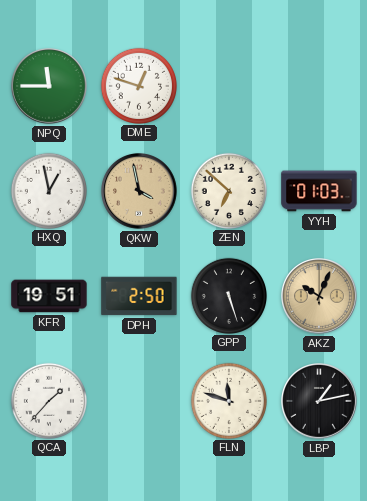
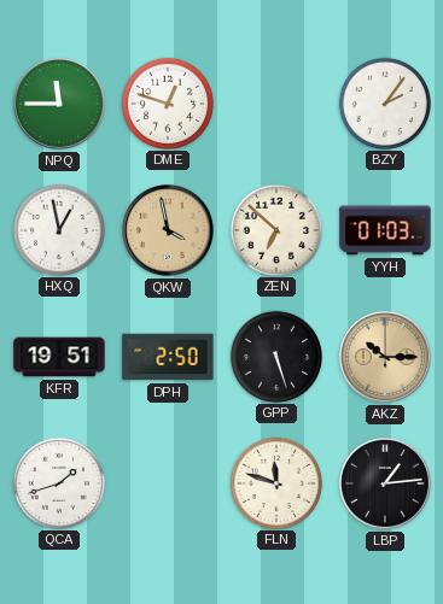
BZY: none -> 2:06
AKZ: 10:04 -> 10:15
QCA: 1:37 -> 1:42
LBP: 1:13 -> 1:14
